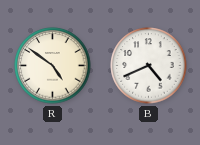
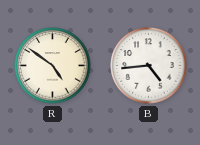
B: 4:41 -> 4:44
